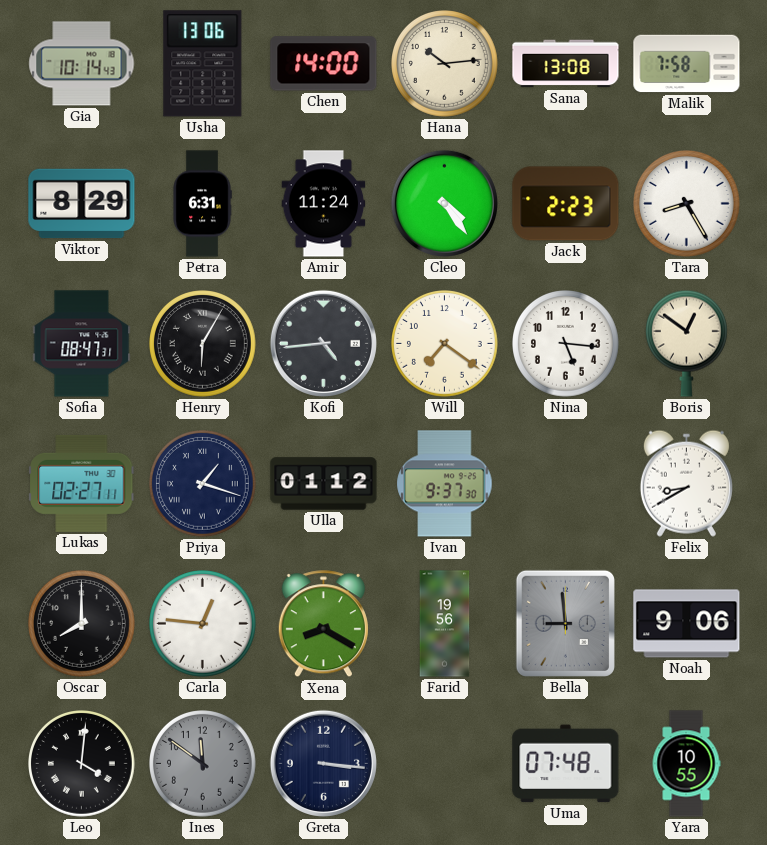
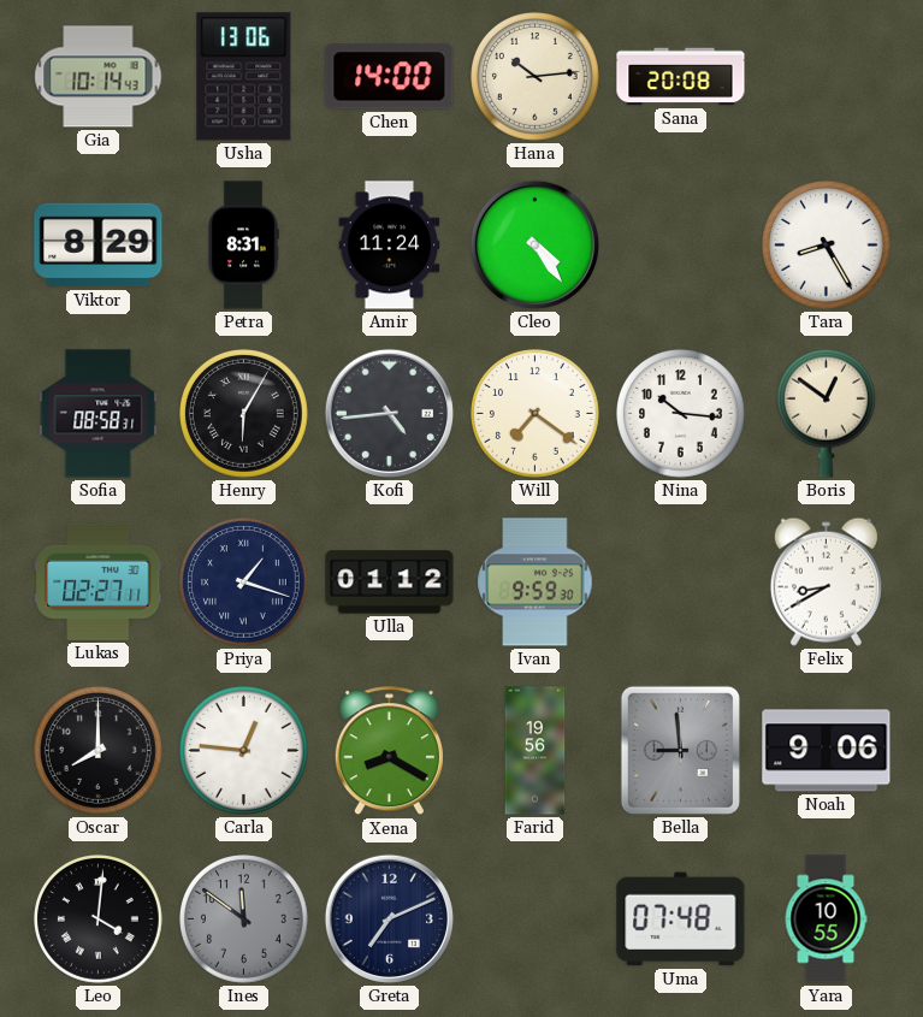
Sana: 13:08 -> 20:08
Malik: 7:58 -> none
Petra: 6:31 -> 8:31
Jack: 2:23 -> none
Sofia: 08:47 -> 08:58
Nina: 5:16 -> 10:16
Ivan: 9:37 -> 9:59
Greta: 3:16 -> 7:11
